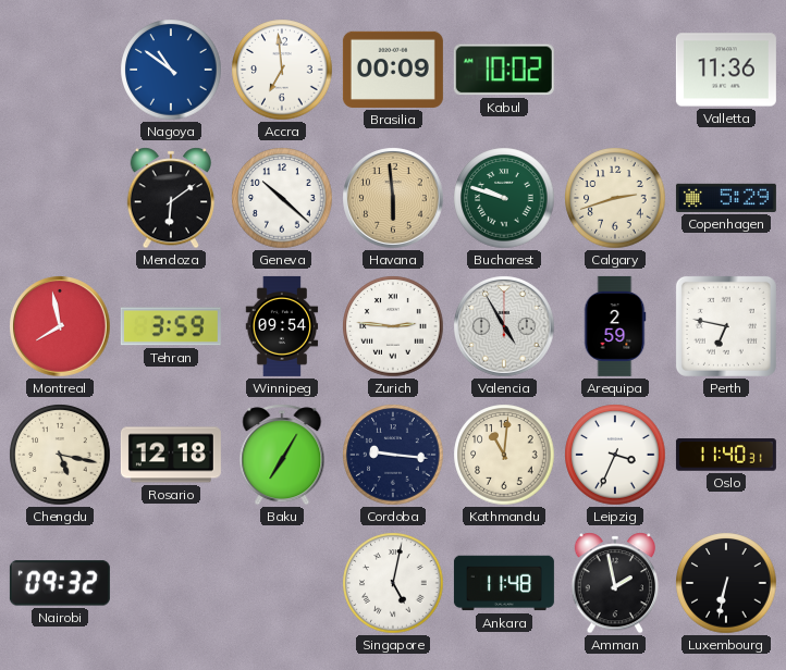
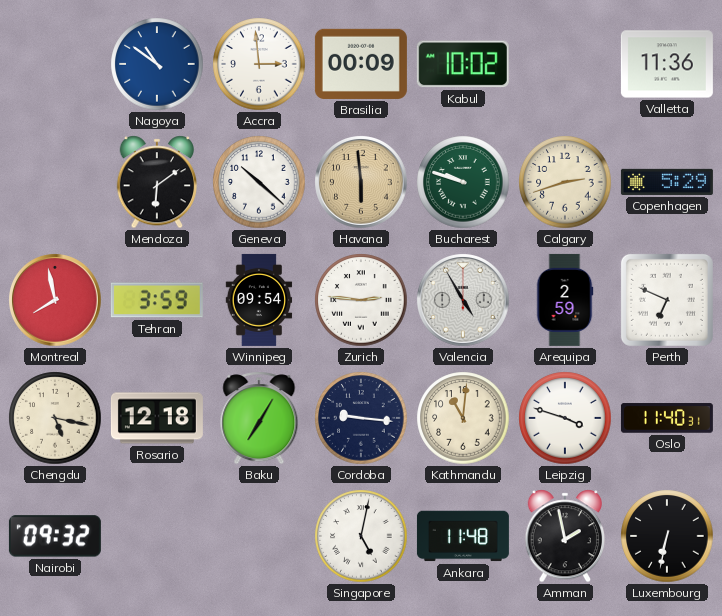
Accra: 6:59 -> 2:59
Perth: 6:47 -> 6:49
Leipzig: 3:34 -> 3:48
